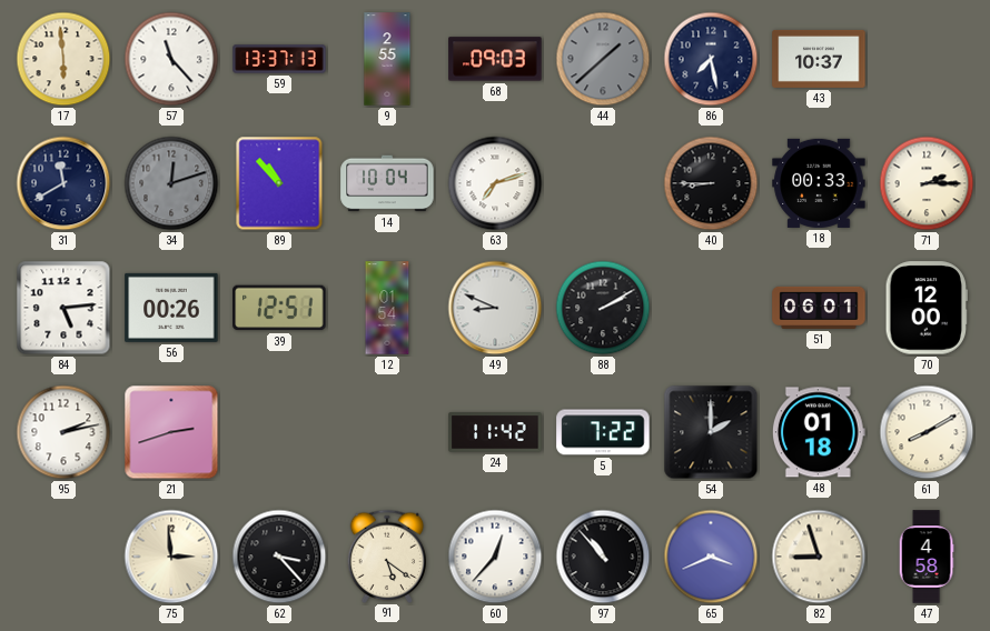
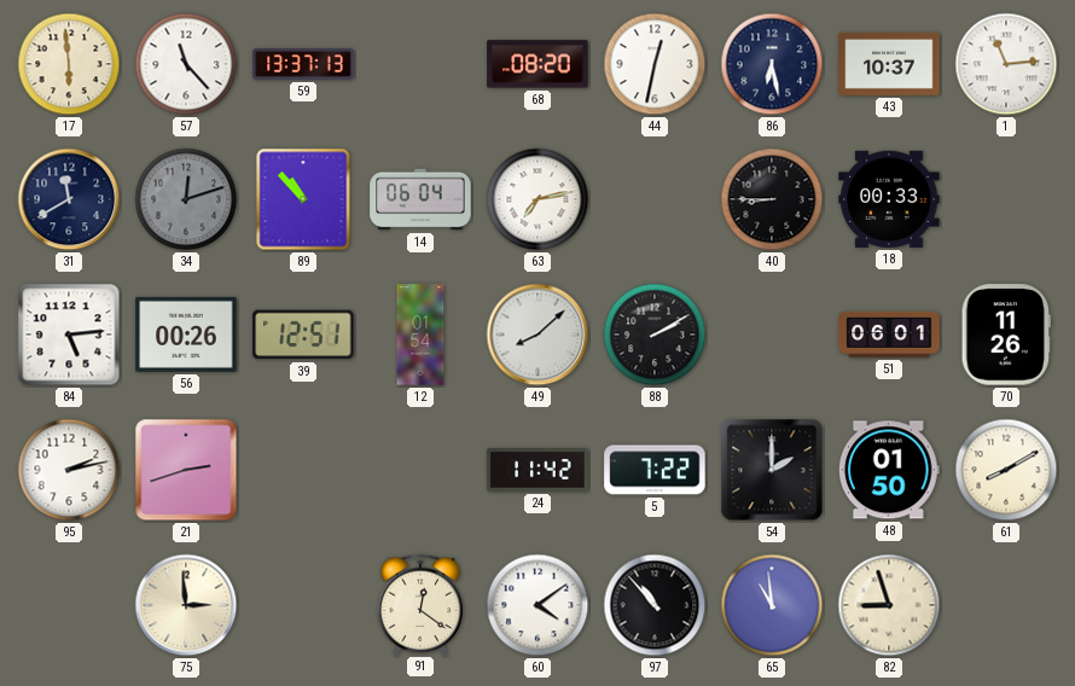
9: 2:55 -> none
68: 09:03 -> 08:20
44: 1:38 -> 12:32
44 dial: grey -> white
86: 7:28 -> 6:28
1: none -> 11:14
14: 10:04 -> 06:04
63: 7:12 -> 7:13
71: 2:15 -> none
49: 8:49 -> 8:08
70: 12:00 -> 11:26
48: 01:18 -> 01:50
62: 3:23 -> none
91: 5:21 -> 12:21
60: 12:37 -> 4:09
65: 3:41 -> 10:59
47: 4:58 -> none
